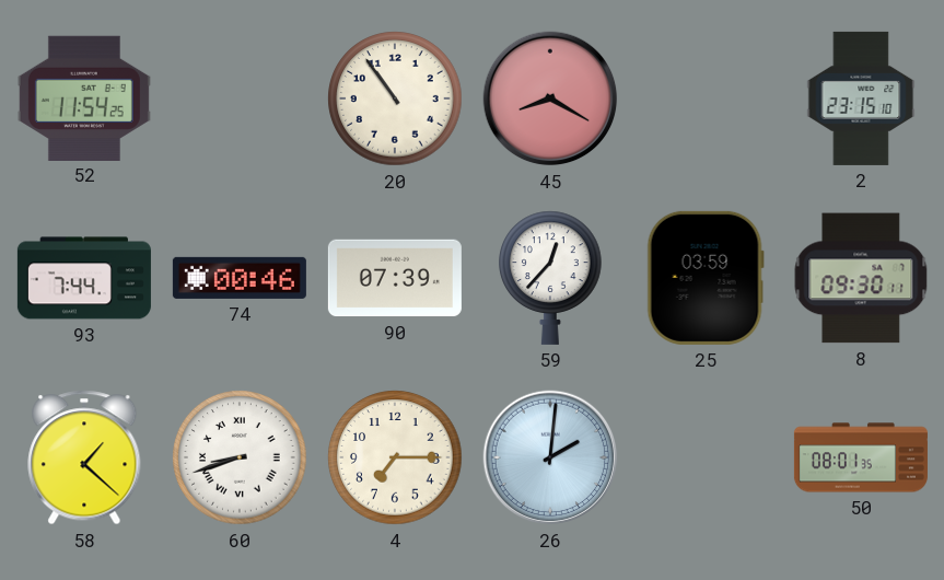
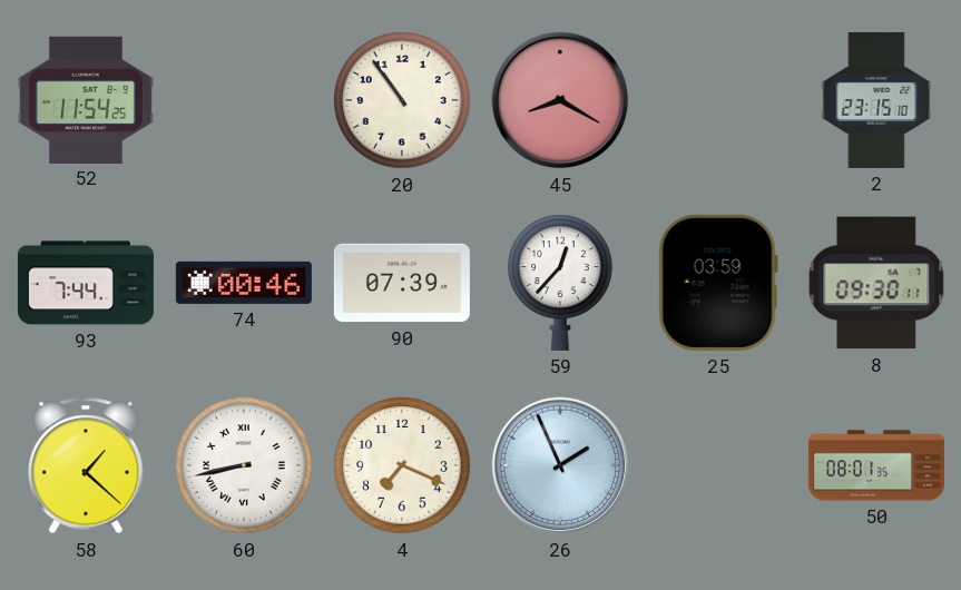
60: 8:42 -> 8:43
4: 7:15 -> 7:19
26: 2:01 -> 1:56
